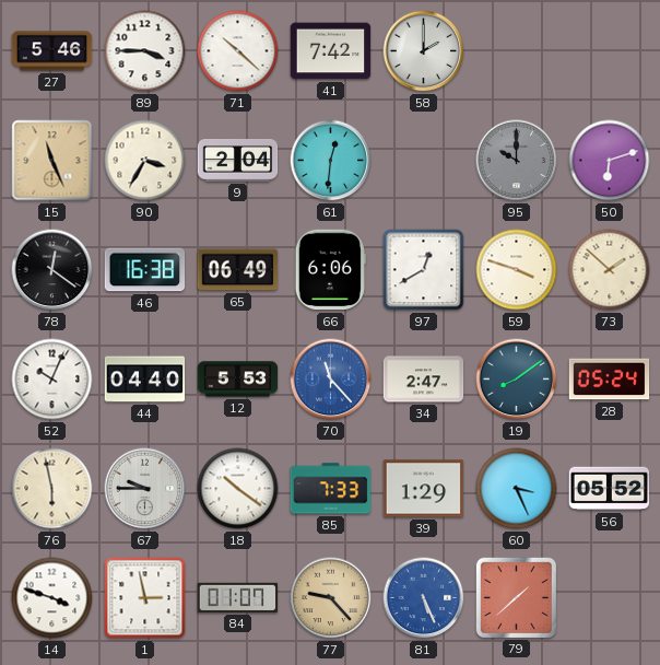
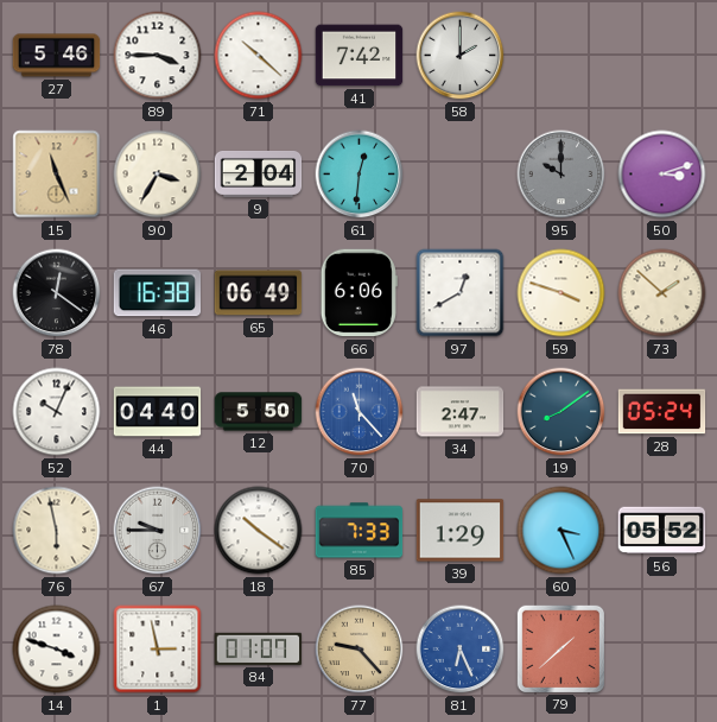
50: 6:12 -> 3:12
12: 5:53 -> 5:50
81: 5:26 -> 6:26
